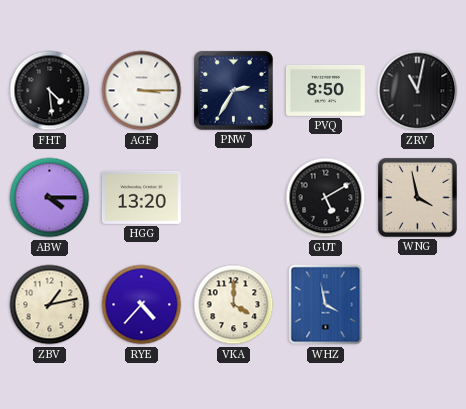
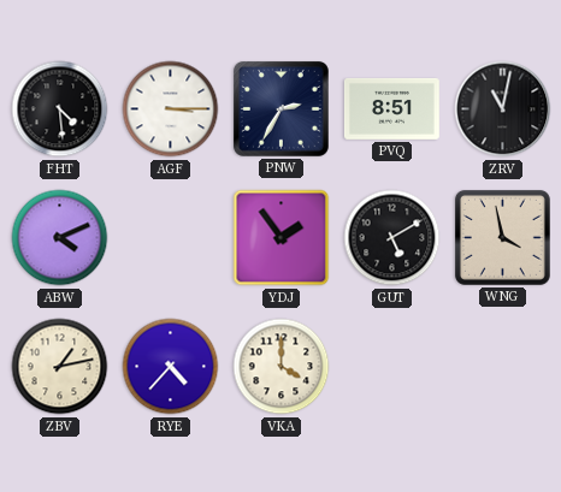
PVQ: 8:50 -> 8:51
ABW: 4:15 -> 4:11
HGG: 13:20 -> none
YDJ: none -> 1:54
WHZ: 3:58 -> none
